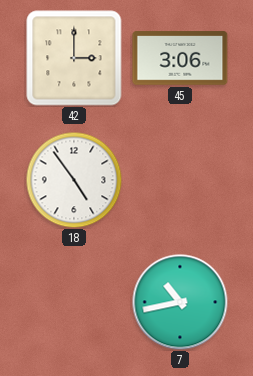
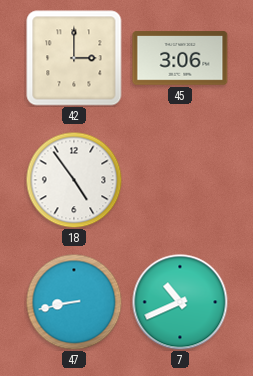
47: none -> 8:43
7: 10:43 -> 10:41
